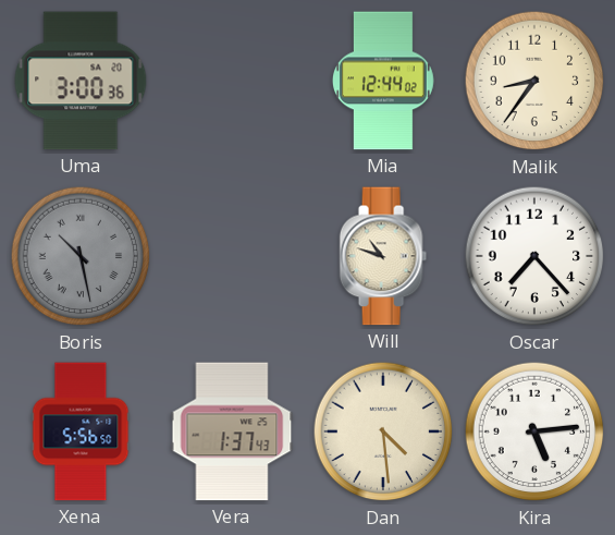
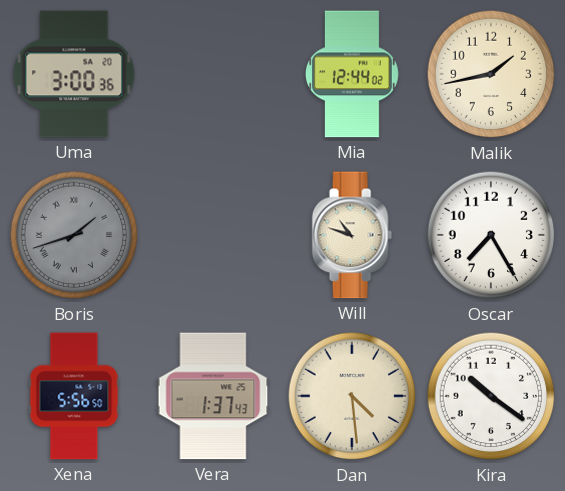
Malik: 8:36 -> 1:43
Boris: 10:28 -> 1:42
Oscar: 7:23 -> 7:25
Kira: 5:14 -> 10:21
